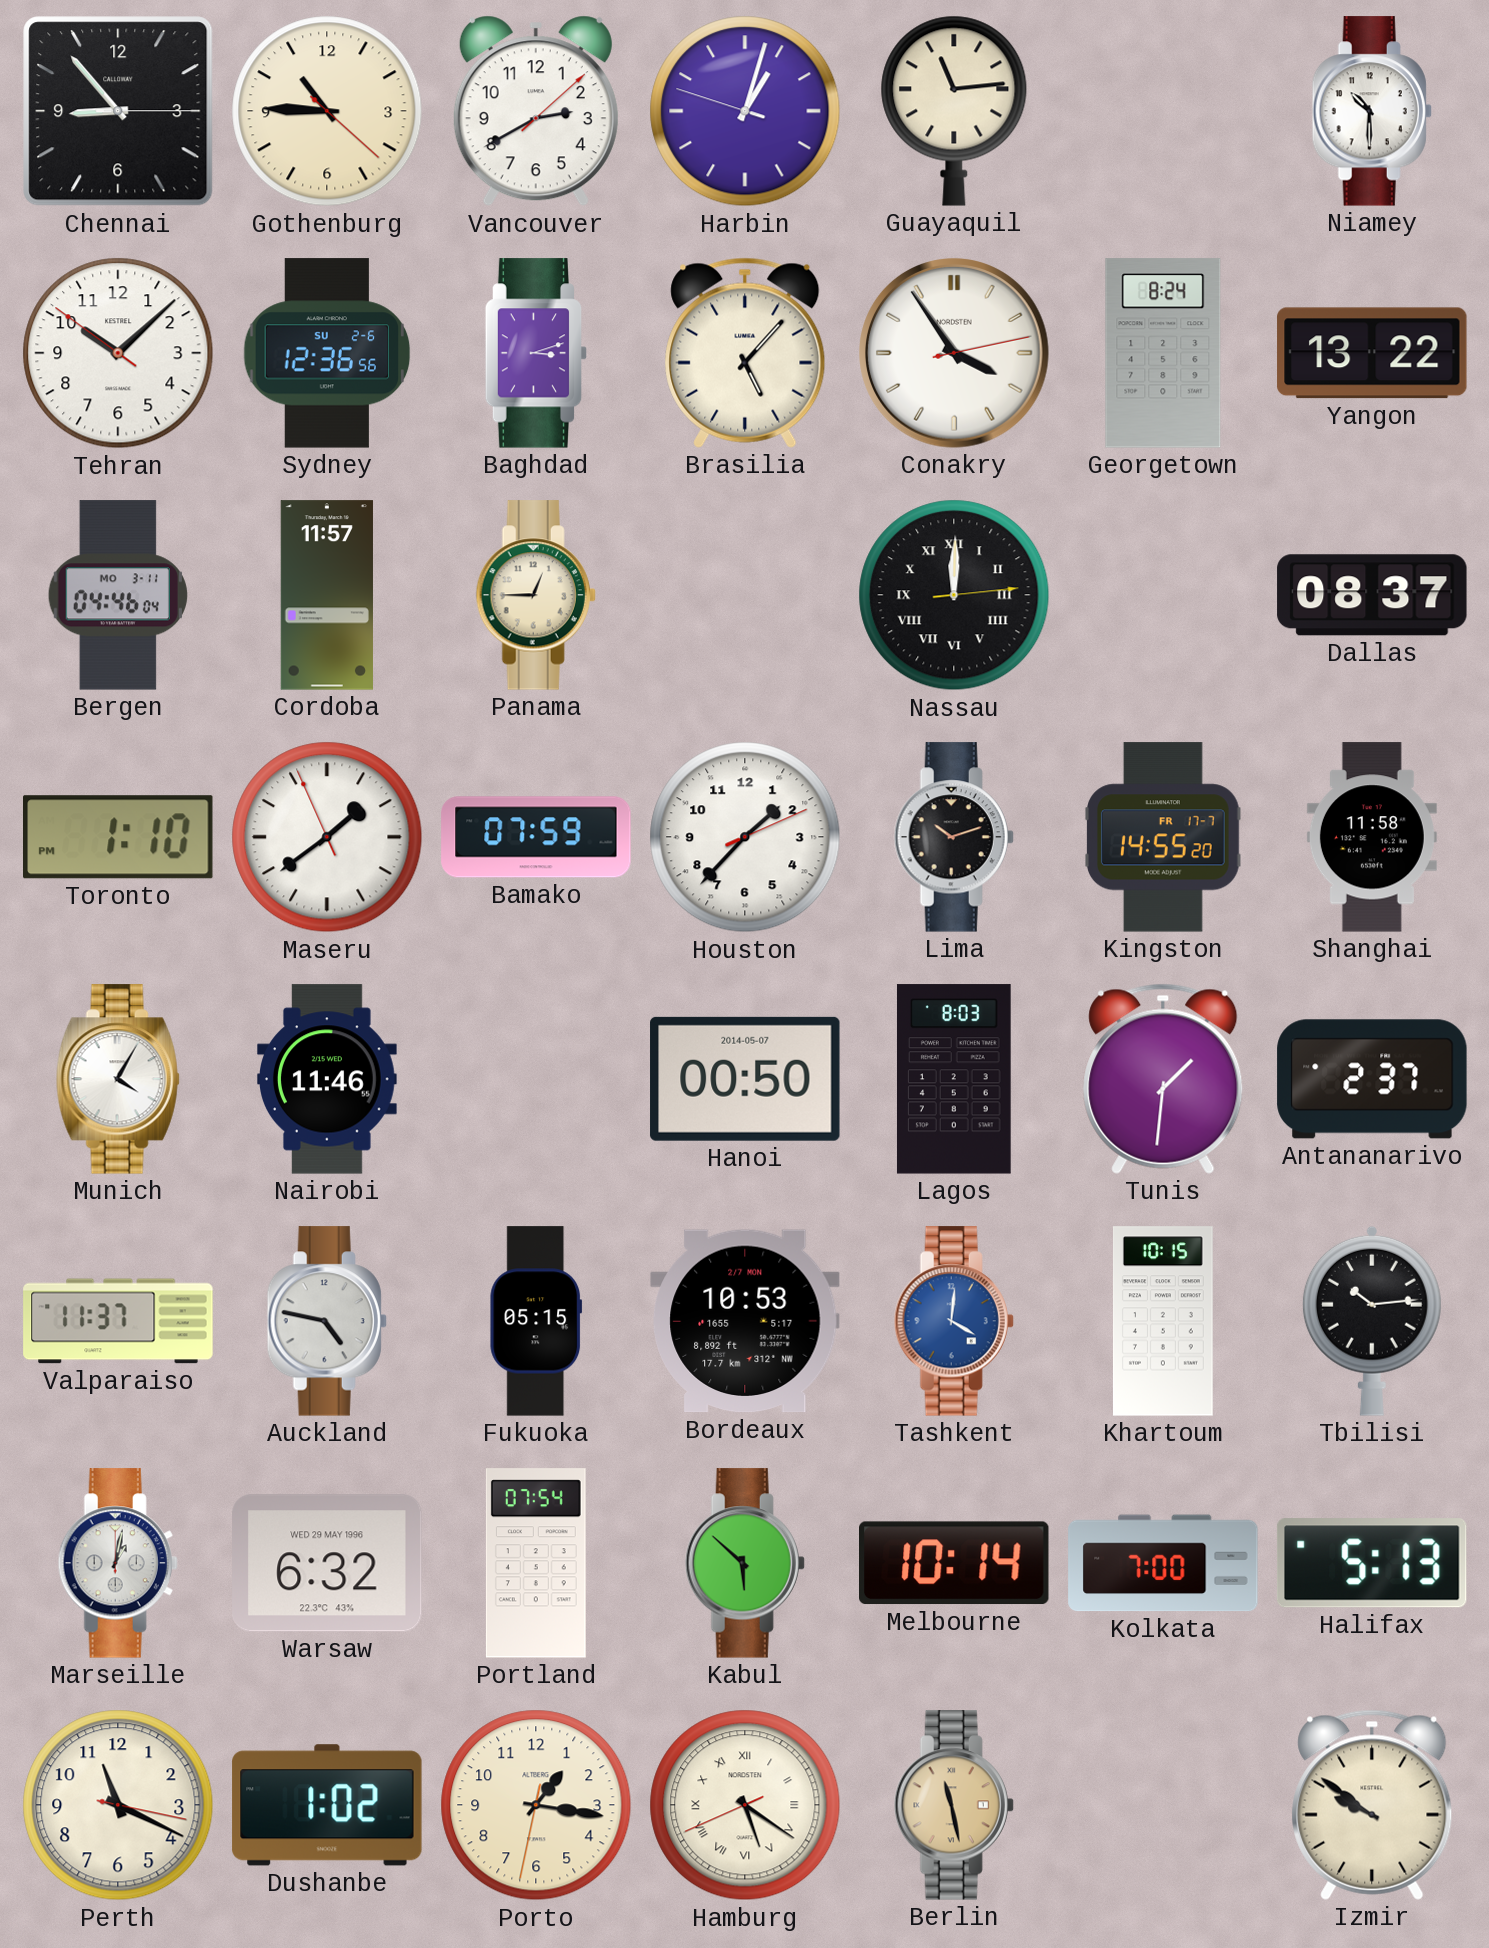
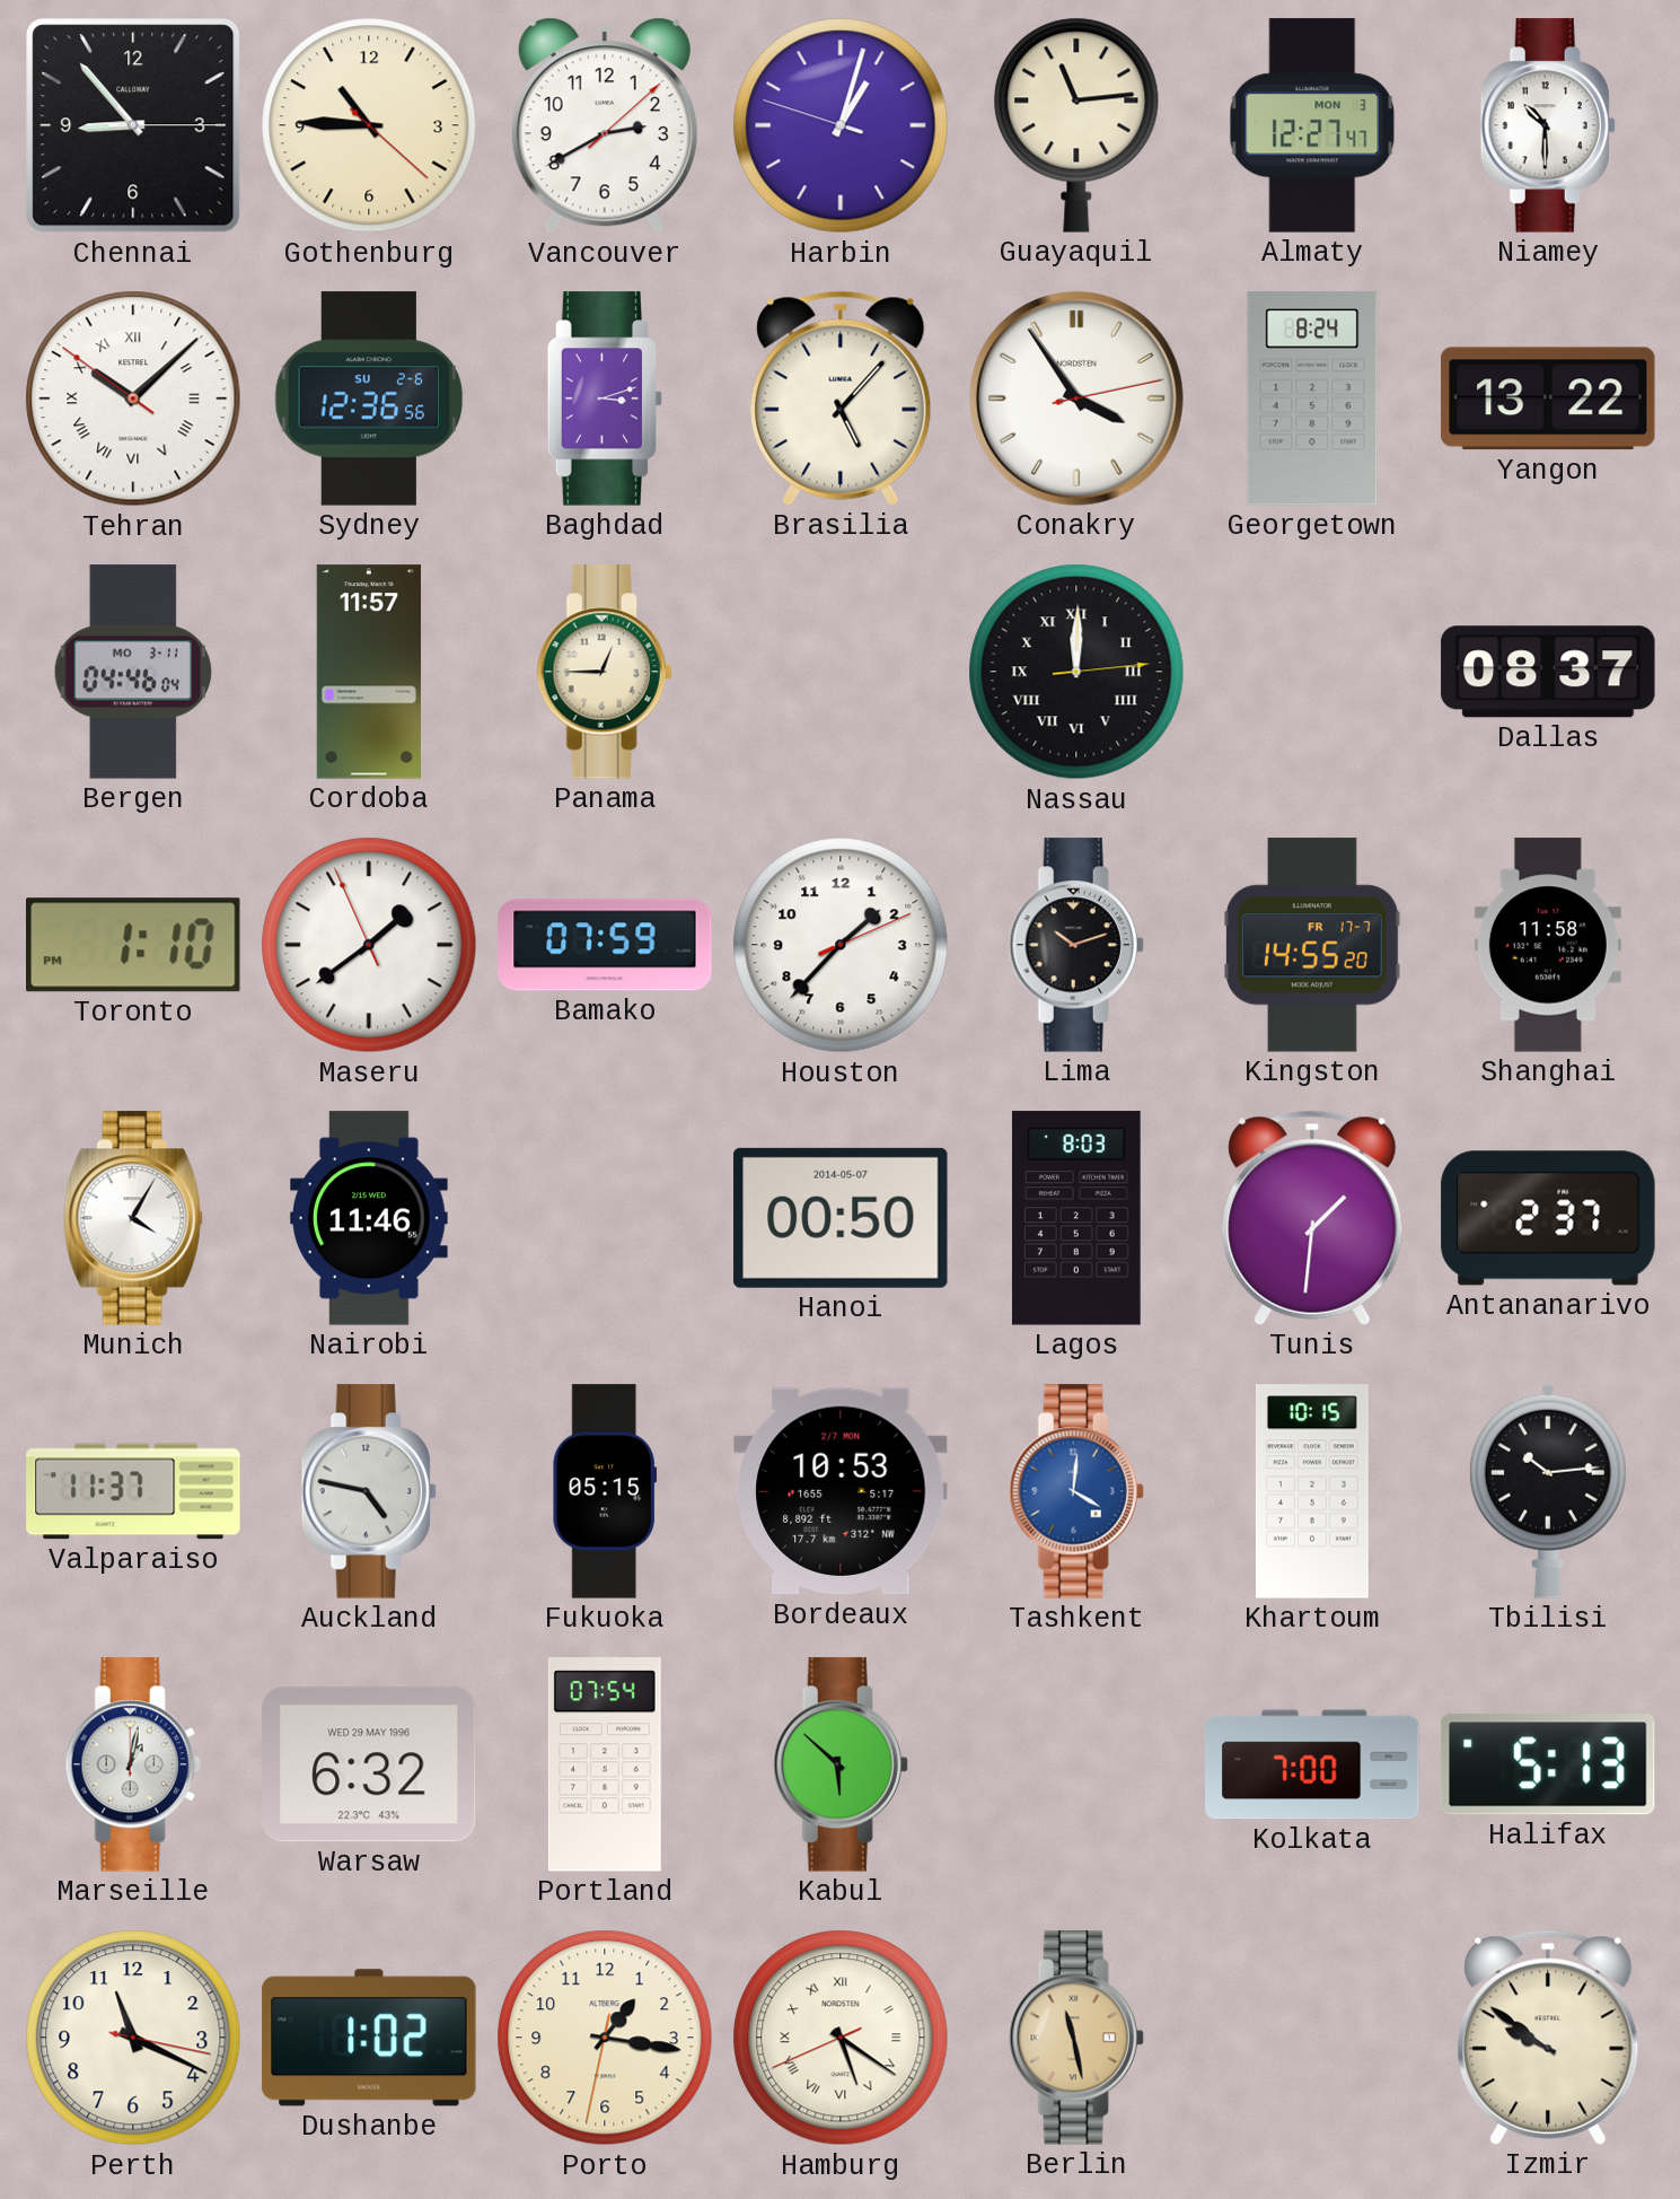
Almaty: none -> 12:27
Tehran numerals: Arabic -> Roman
Melbourne: 10:14 -> none
